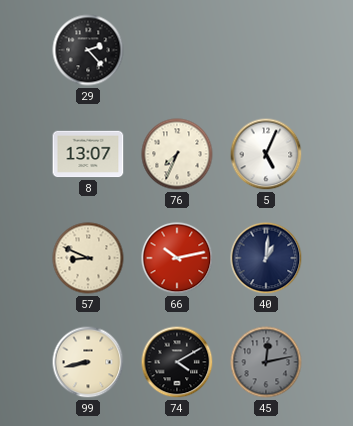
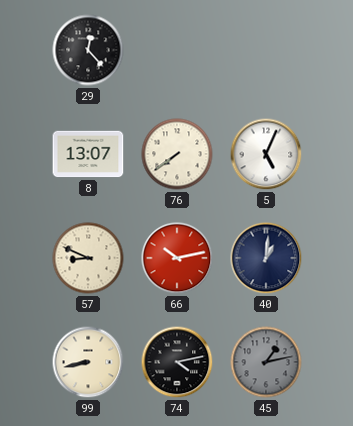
29: 2:23 -> 12:23
76: 7:34 -> 7:39
74: 4:10 -> 4:13
45: 12:13 -> 1:13
